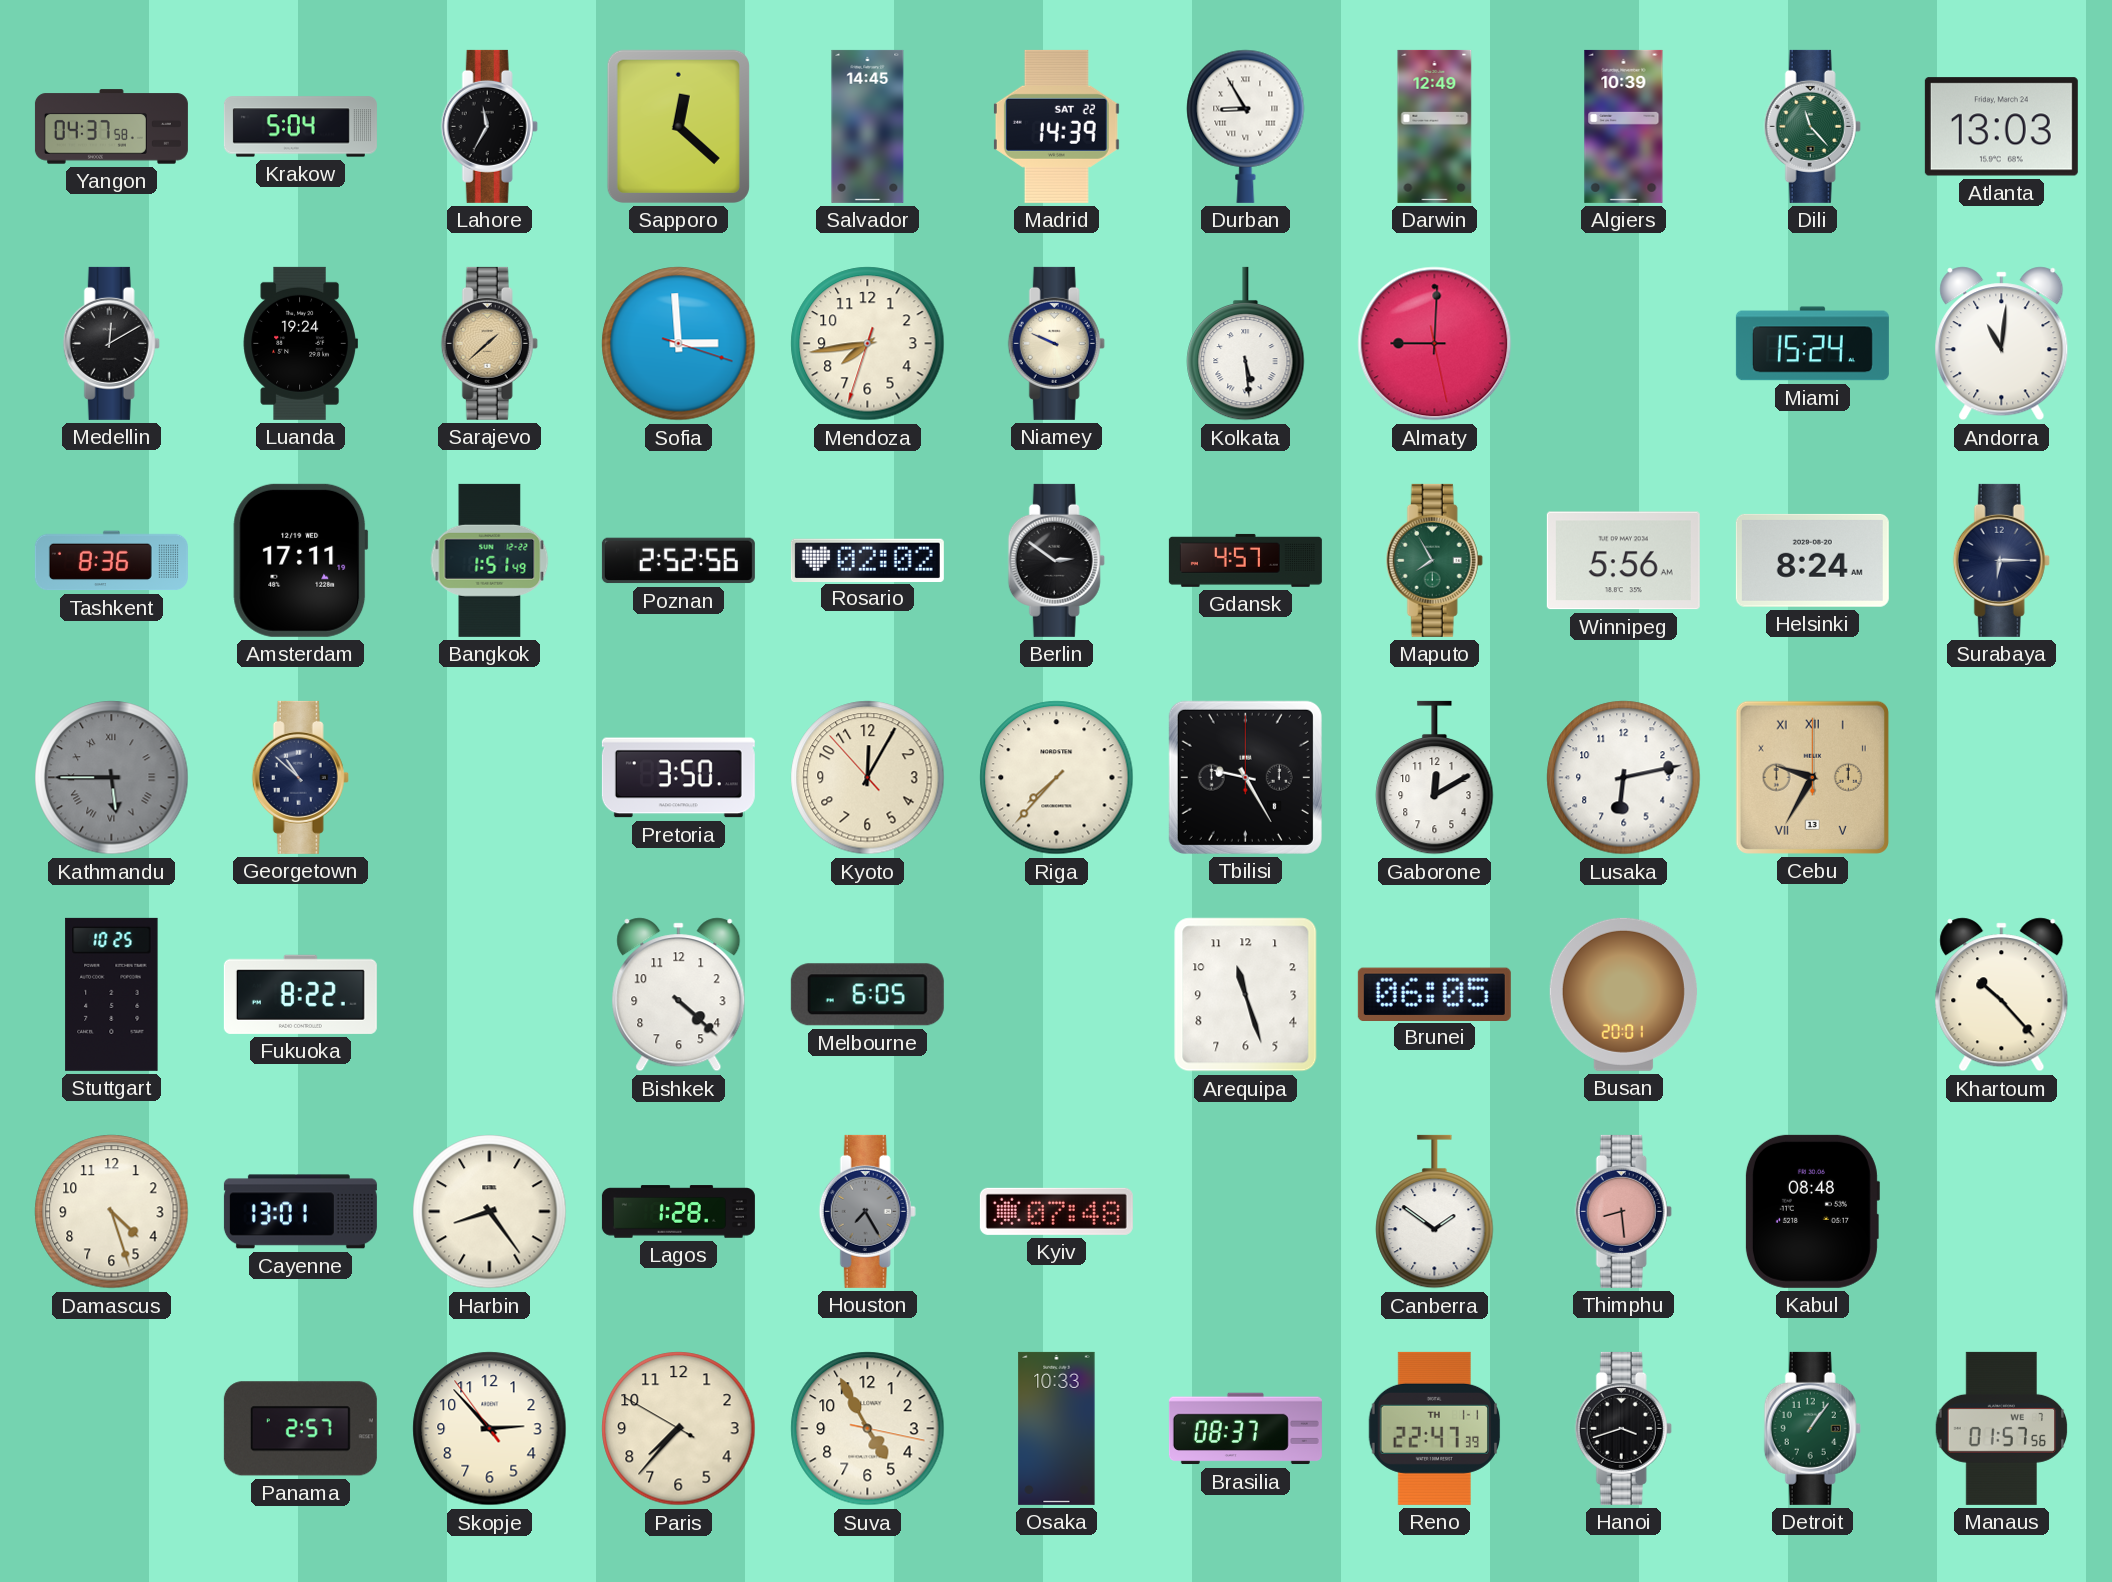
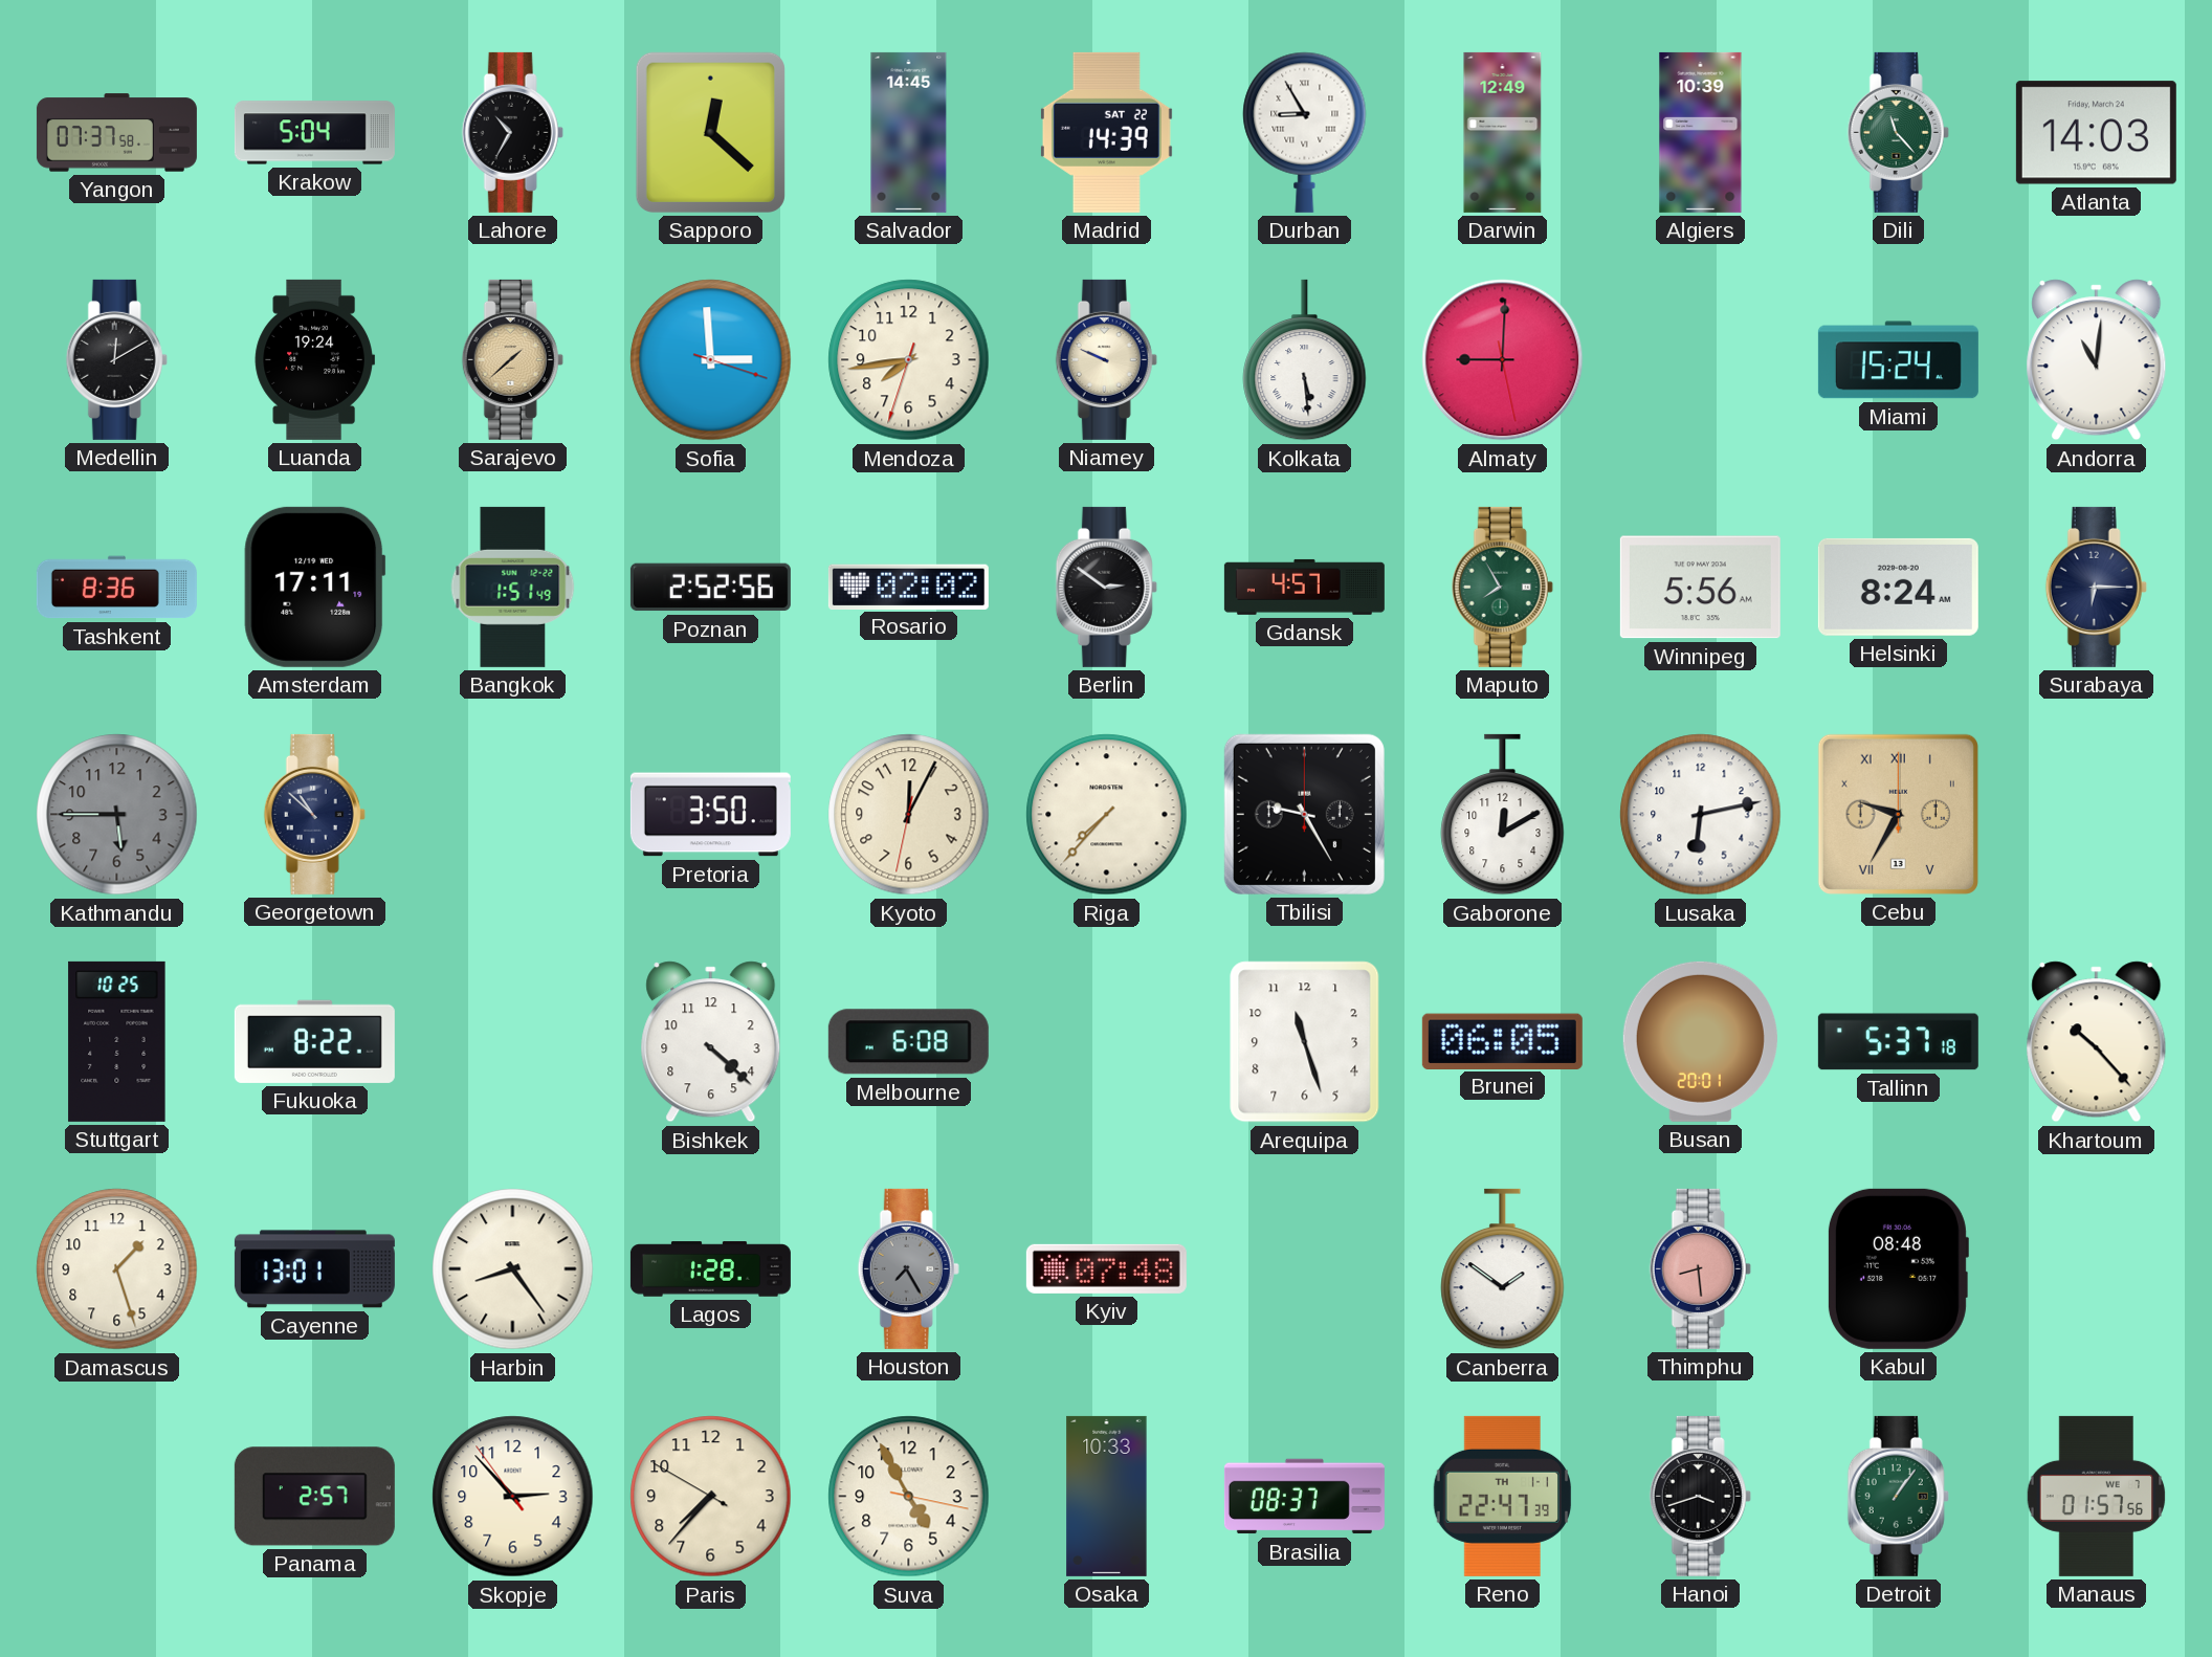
Yangon: 04:37 -> 07:37
Lahore: 11:35 -> 10:35
Atlanta: 13:03 -> 14:03
Kathmandu numerals: Roman -> Arabic
Kyoto: 12:04:53 -> 12:04:32
Melbourne: 6:05 -> 6:08
Tallinn: none -> 5:37
Damascus: 4:27 -> 1:27
